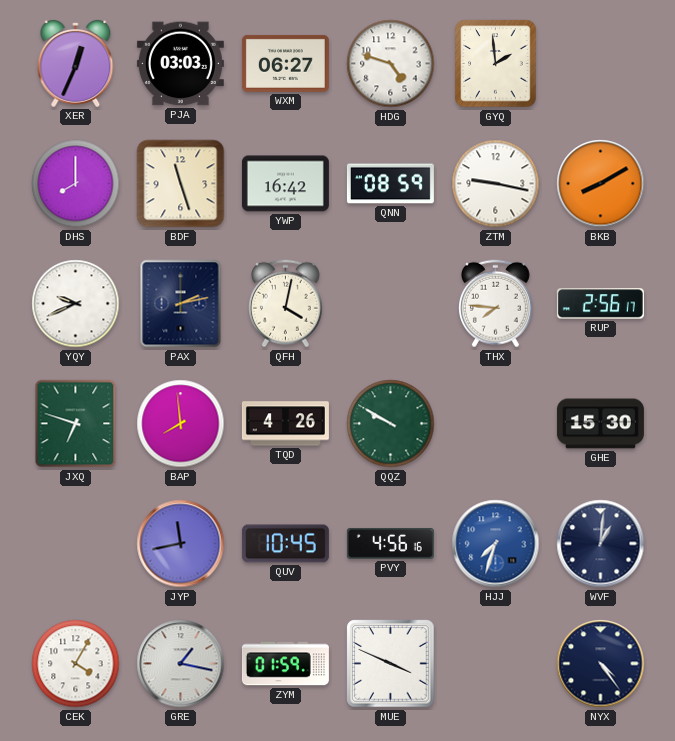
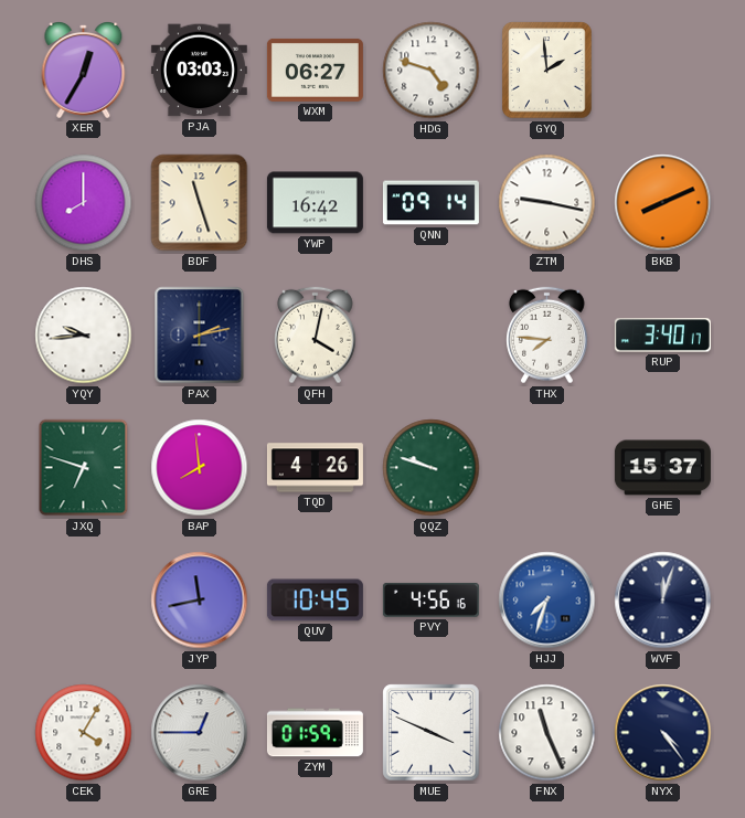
XER: 12:34 -> 12:35
QNN: 08:59 -> 09:14
BKB: 8:10 -> 8:11
YQY: 9:41 -> 9:44
RUP: 2:56 -> 3:40
QQZ: 9:50 -> 9:48
GHE: 15:30 -> 15:37
WVF: 1:01 -> 12:03
GRE: 1:17 -> 12:45
FNX: none -> 11:26
